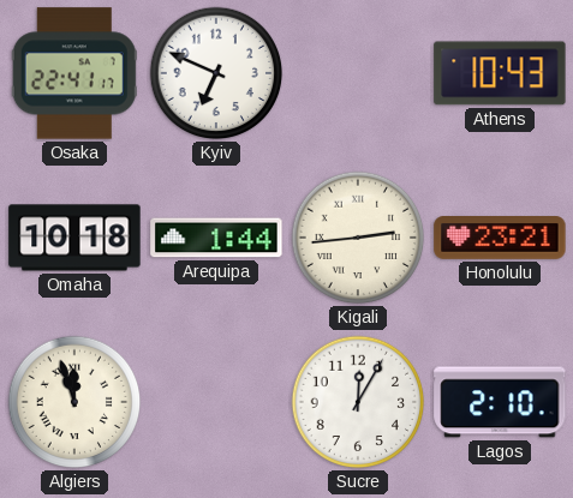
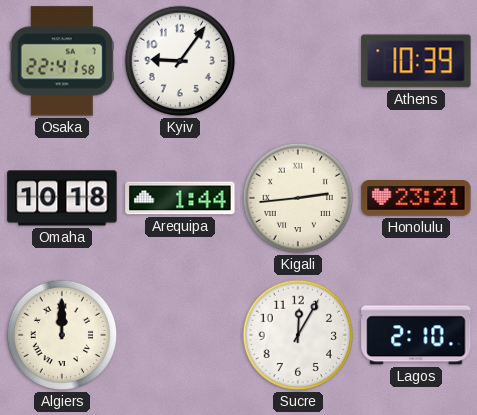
Osaka: 22:41:17 -> 22:41:58
Kyiv: 6:49 -> 9:06
Athens: 10:43 -> 10:39
Algiers: 11:57 -> 12:00
